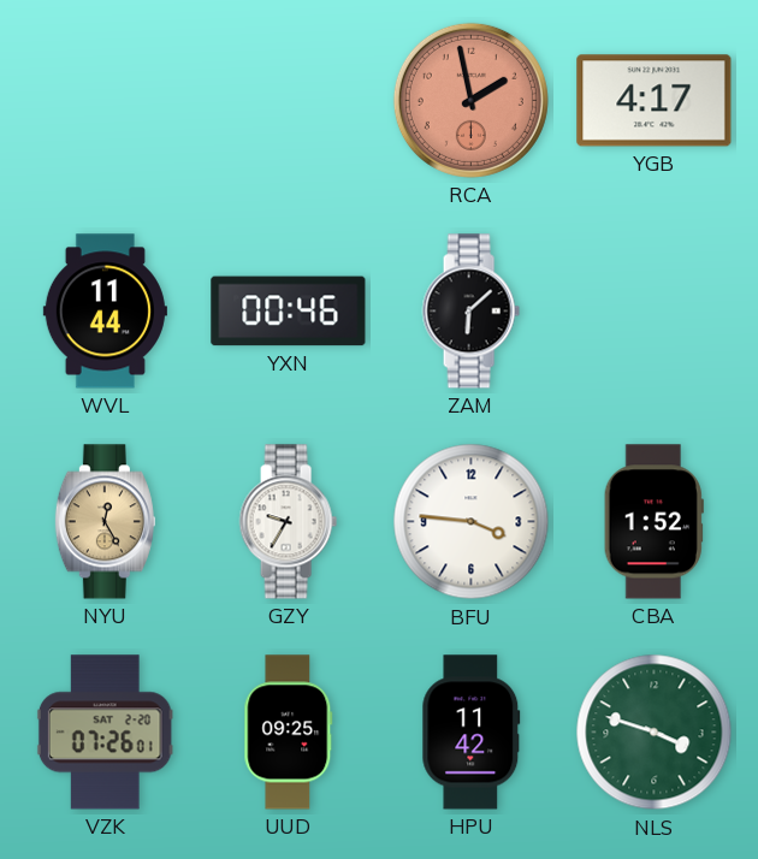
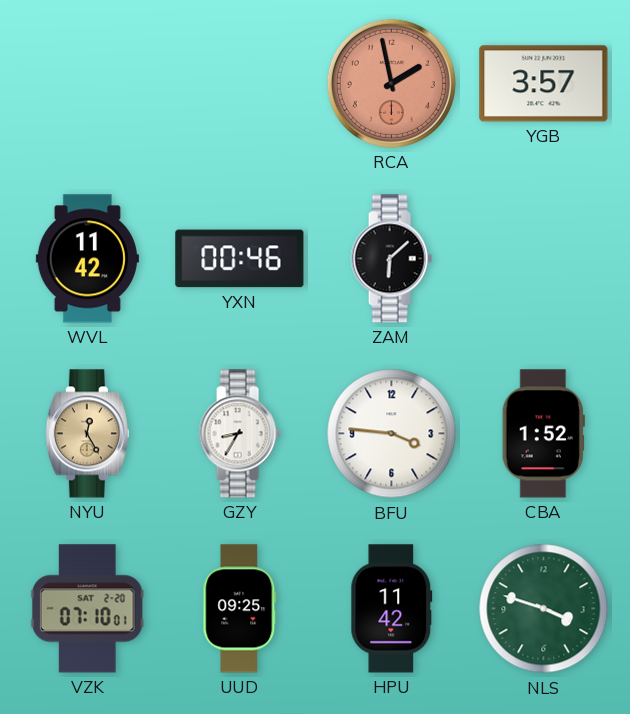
YGB: 4:17 -> 3:57
WVL: 11:44 -> 11:42
GZY: 9:35 -> 8:35
VZK: 07:26 -> 07:10
